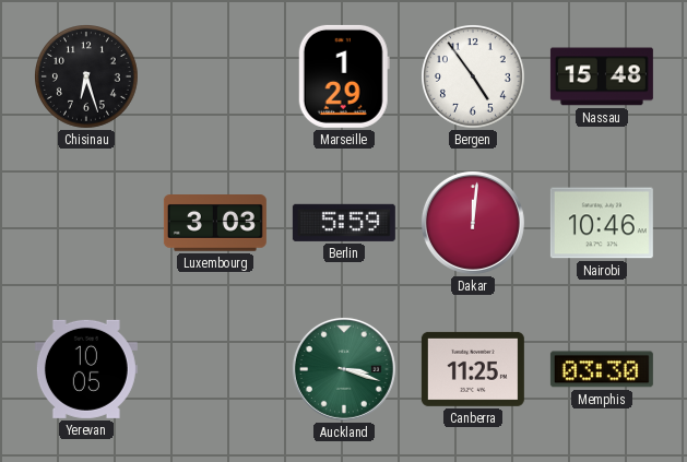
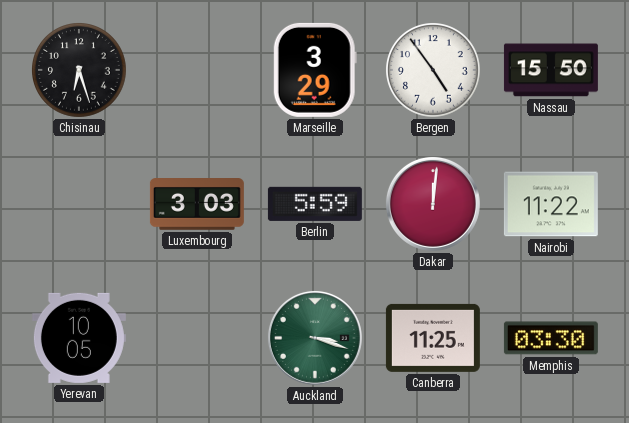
Marseille: 1:29 -> 3:29
Nassau: 15:48 -> 15:50
Nairobi: 10:46 -> 11:22
